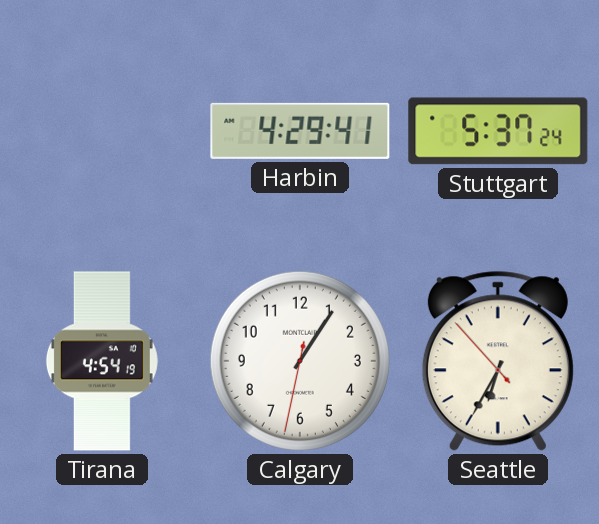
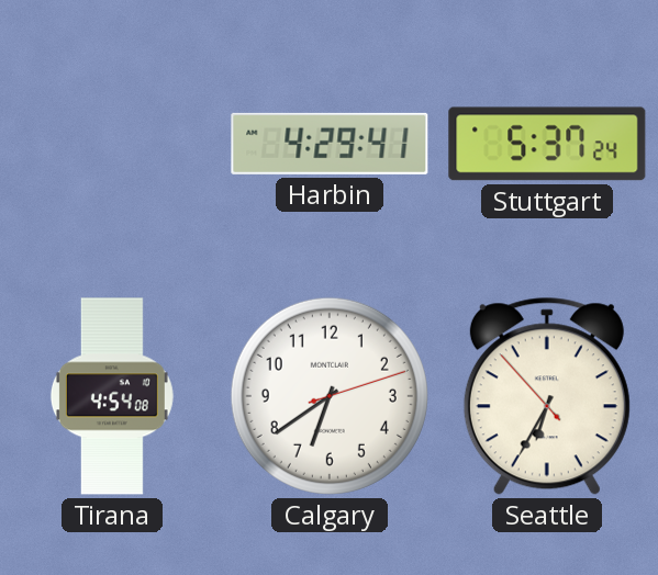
Tirana: 4:54:19 -> 4:54:08
Calgary: 1:05 -> 6:39
